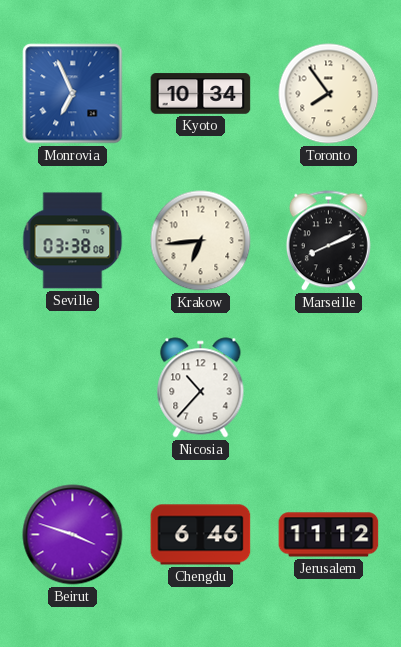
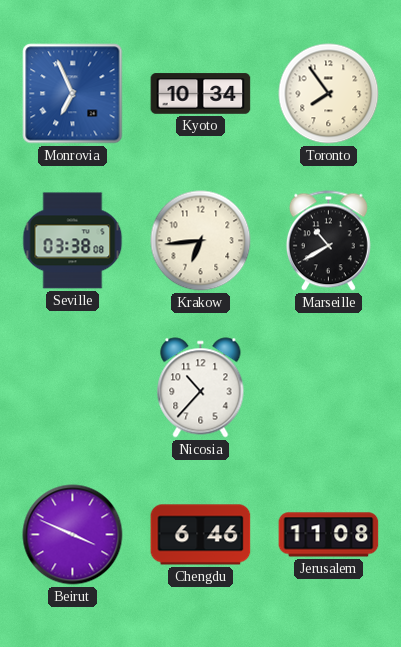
Marseille: 8:11 -> 10:40
Beirut: 3:48 -> 3:49
Jerusalem: 11:12 -> 11:08
